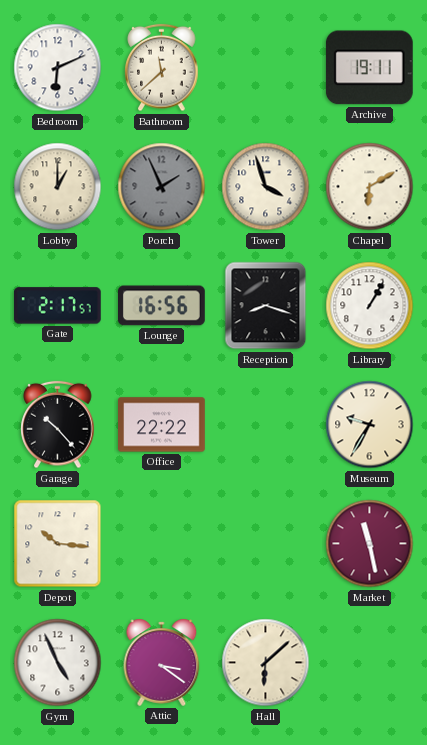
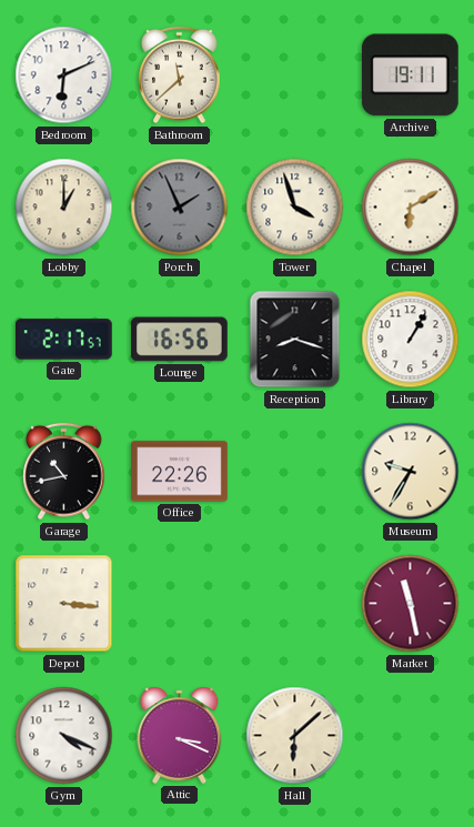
Garage: 10:23 -> 10:43
Office: 22:22 -> 22:26
Depot: 10:16 -> 3:16
Gym: 4:56 -> 4:19
Attic: 3:21 -> 3:19
